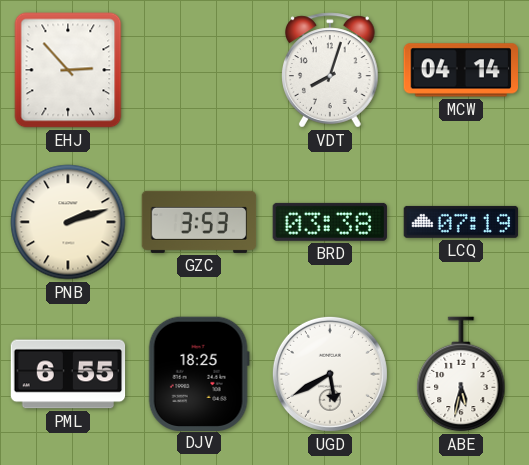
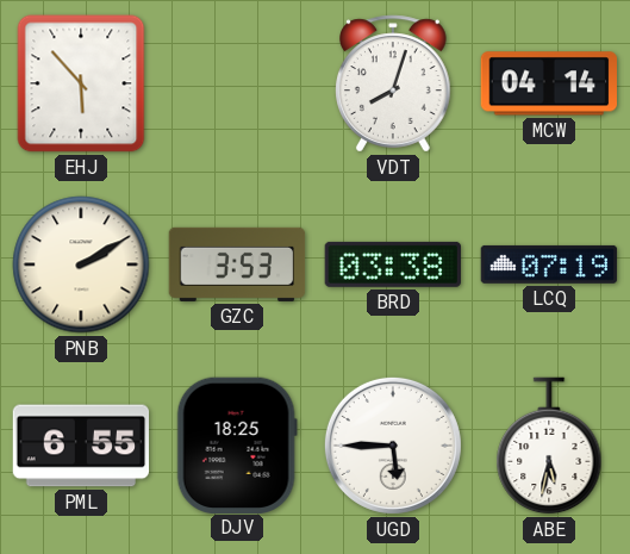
EHJ: 2:53 -> 5:53
PNB: 2:12 -> 2:10
UGD: 5:40 -> 5:45
